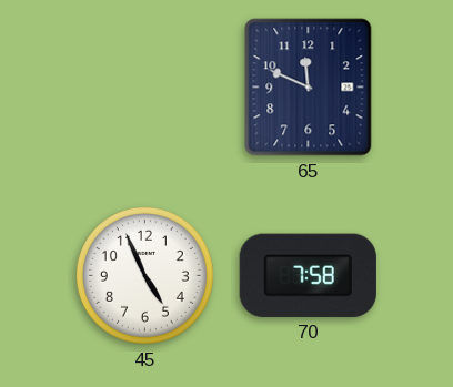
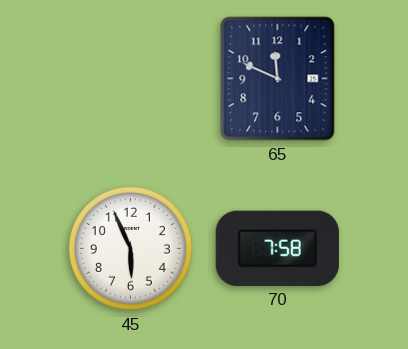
45: 4:56 -> 5:56
